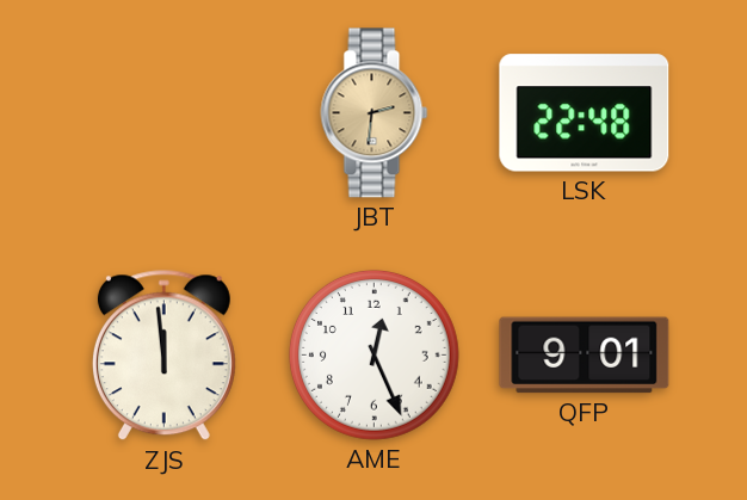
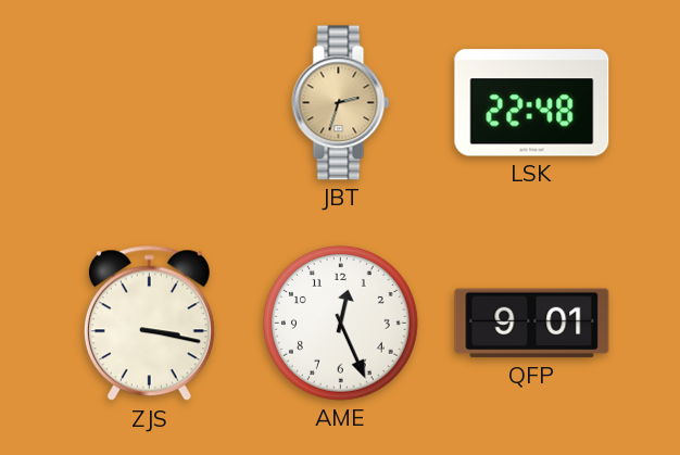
JBT: 2:31 -> 2:33
ZJS: 11:59 -> 3:17
